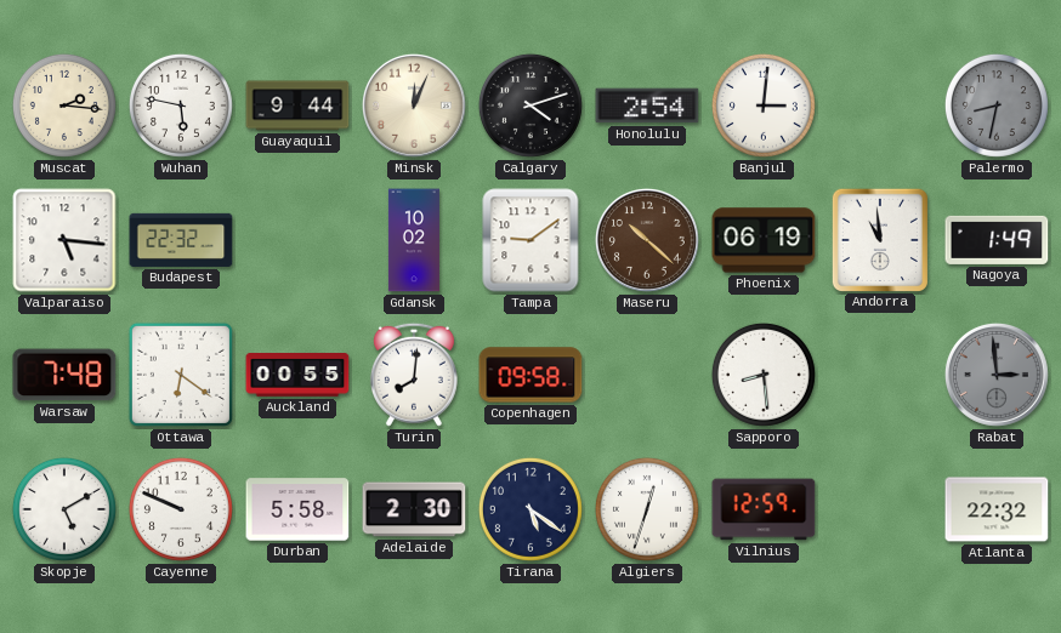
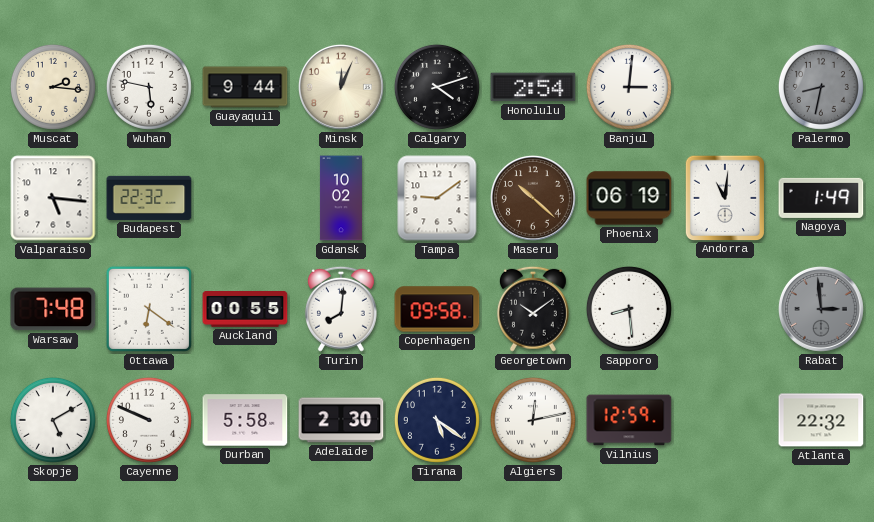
Andorra: 10:59 -> 11:01
Georgetown: none -> 10:09
Algiers: 12:33 -> 12:13
